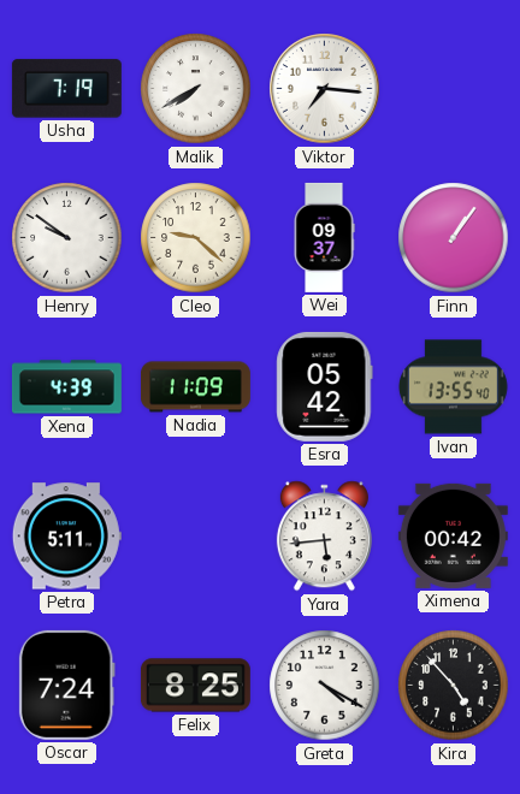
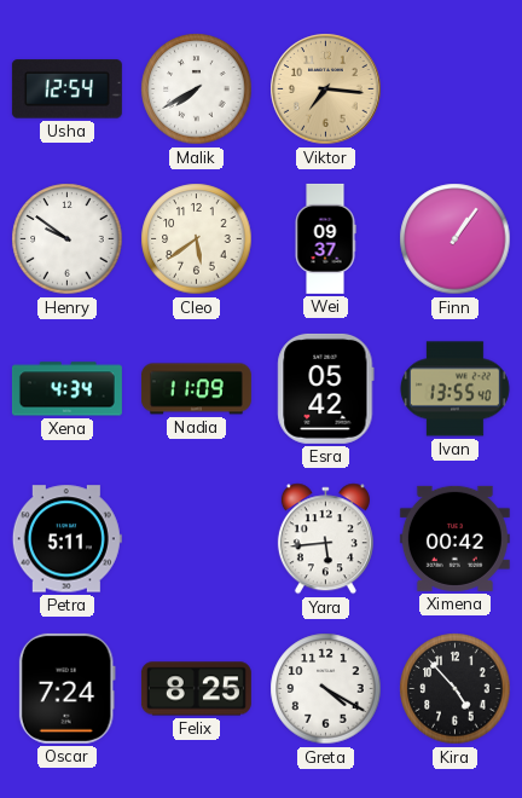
Usha: 7:19 -> 12:54
Viktor dial: white -> champagne
Cleo: 9:22 -> 5:39
Xena: 4:39 -> 4:34
